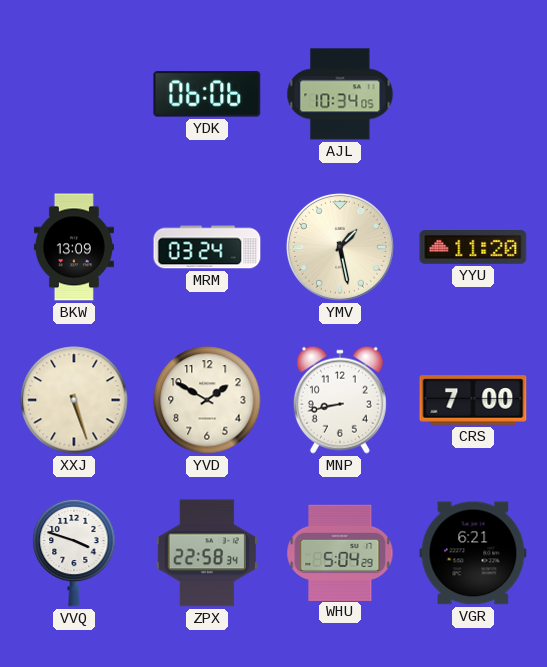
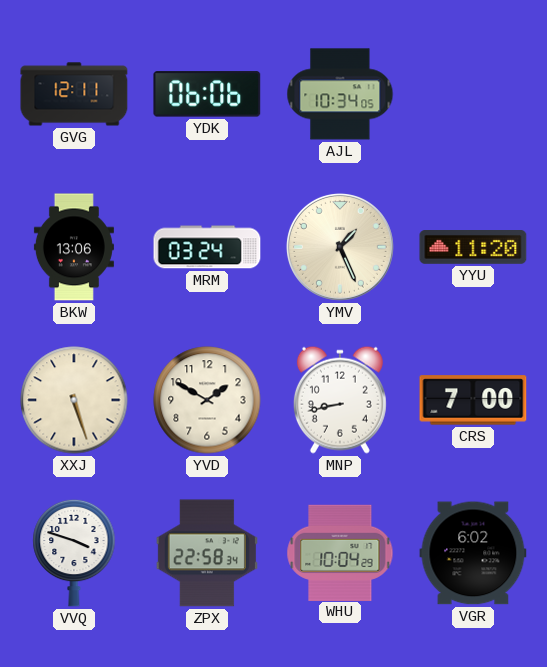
GVG: none -> 12:11
BKW: 13:09 -> 13:06
YMV: 1:28 -> 1:26
WHU: 5:04 -> 10:04
VGR: 6:21 -> 6:02
